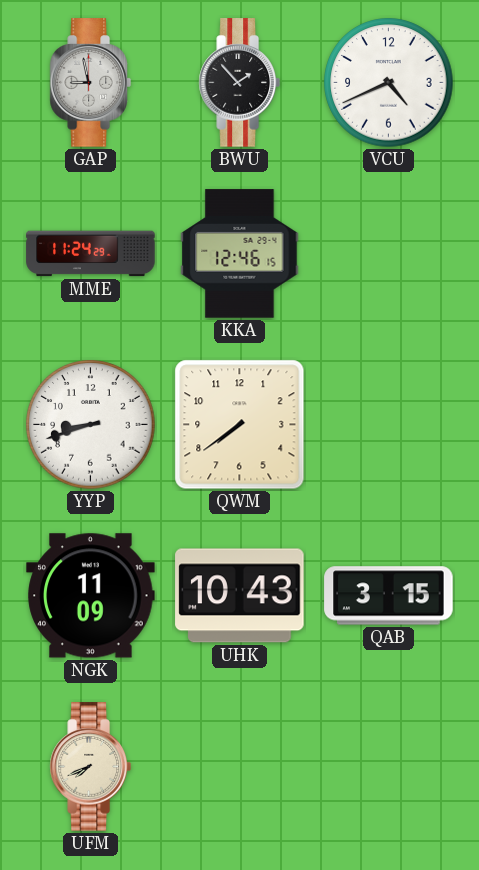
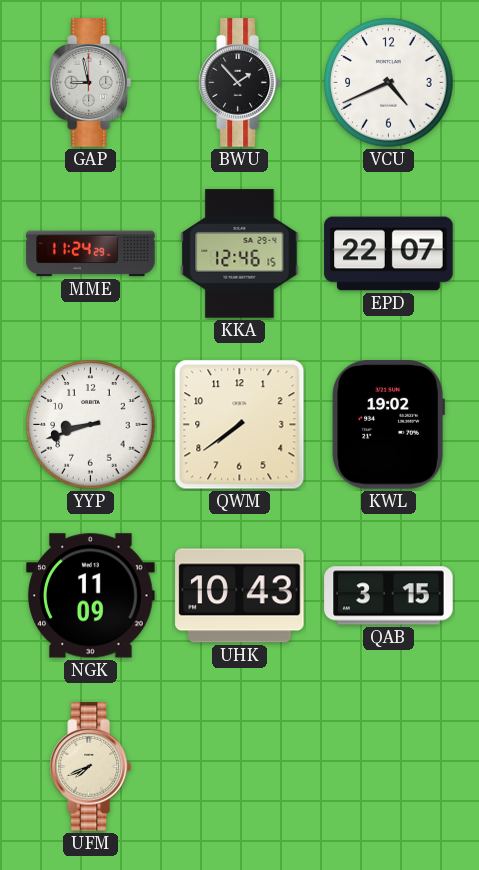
EPD: none -> 22:07
KWL: none -> 19:02
